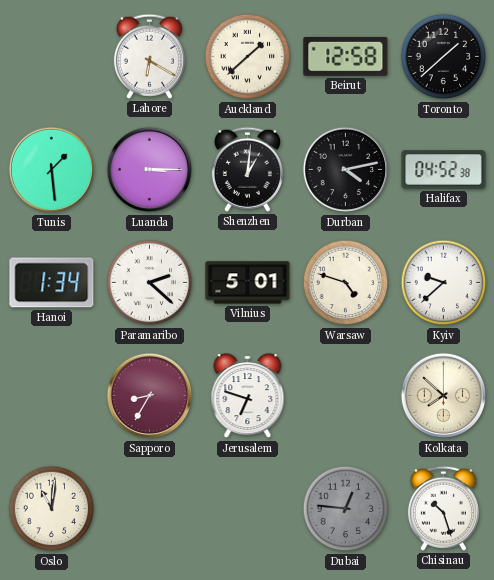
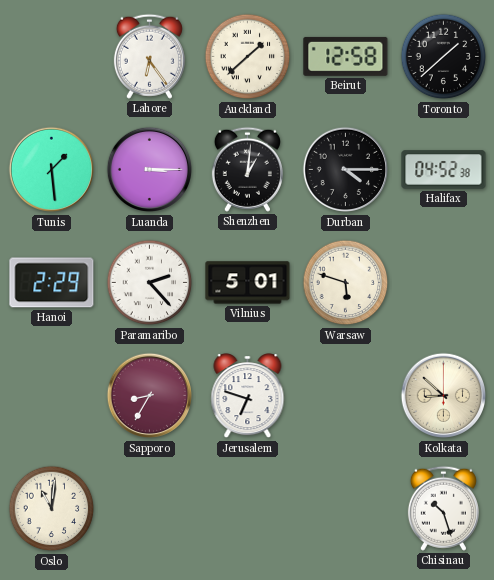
Lahore: 6:20 -> 6:24
Durban: 4:13 -> 4:15
Hanoi: 1:34 -> 2:29
Paramaribo: 2:22 -> 2:23
Warsaw: 4:48 -> 5:48
Kyiv: 9:38 -> none
Kolkata: 7:52 -> 8:52
Dubai: 12:46 -> none
